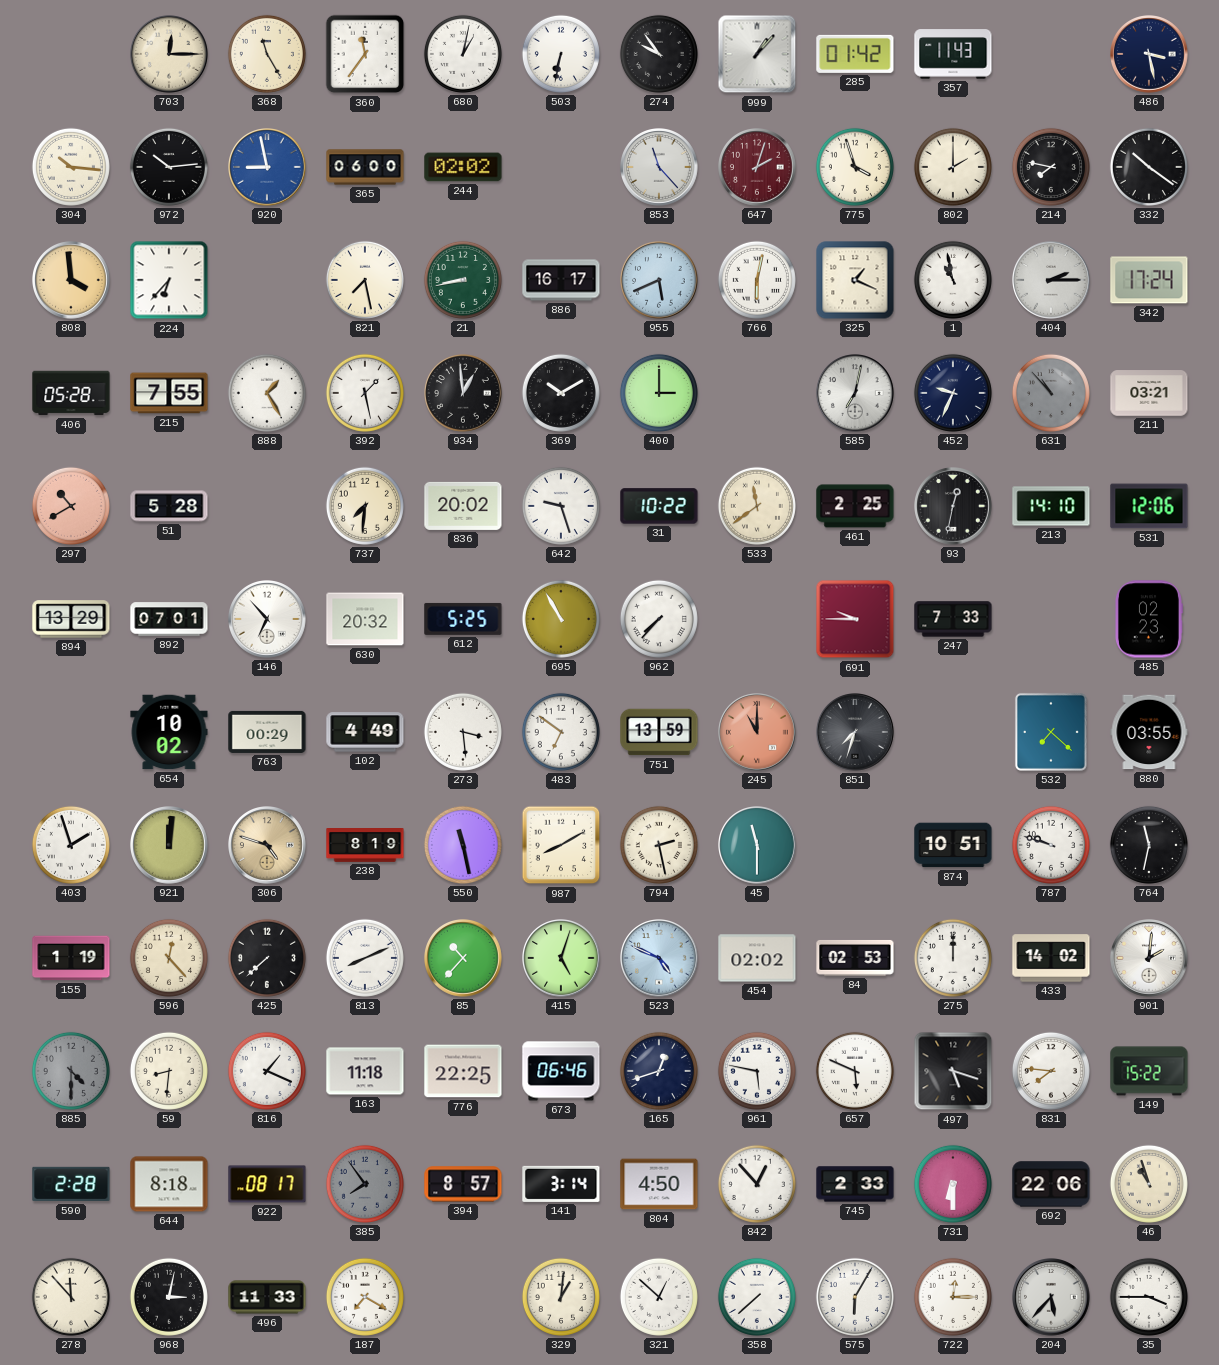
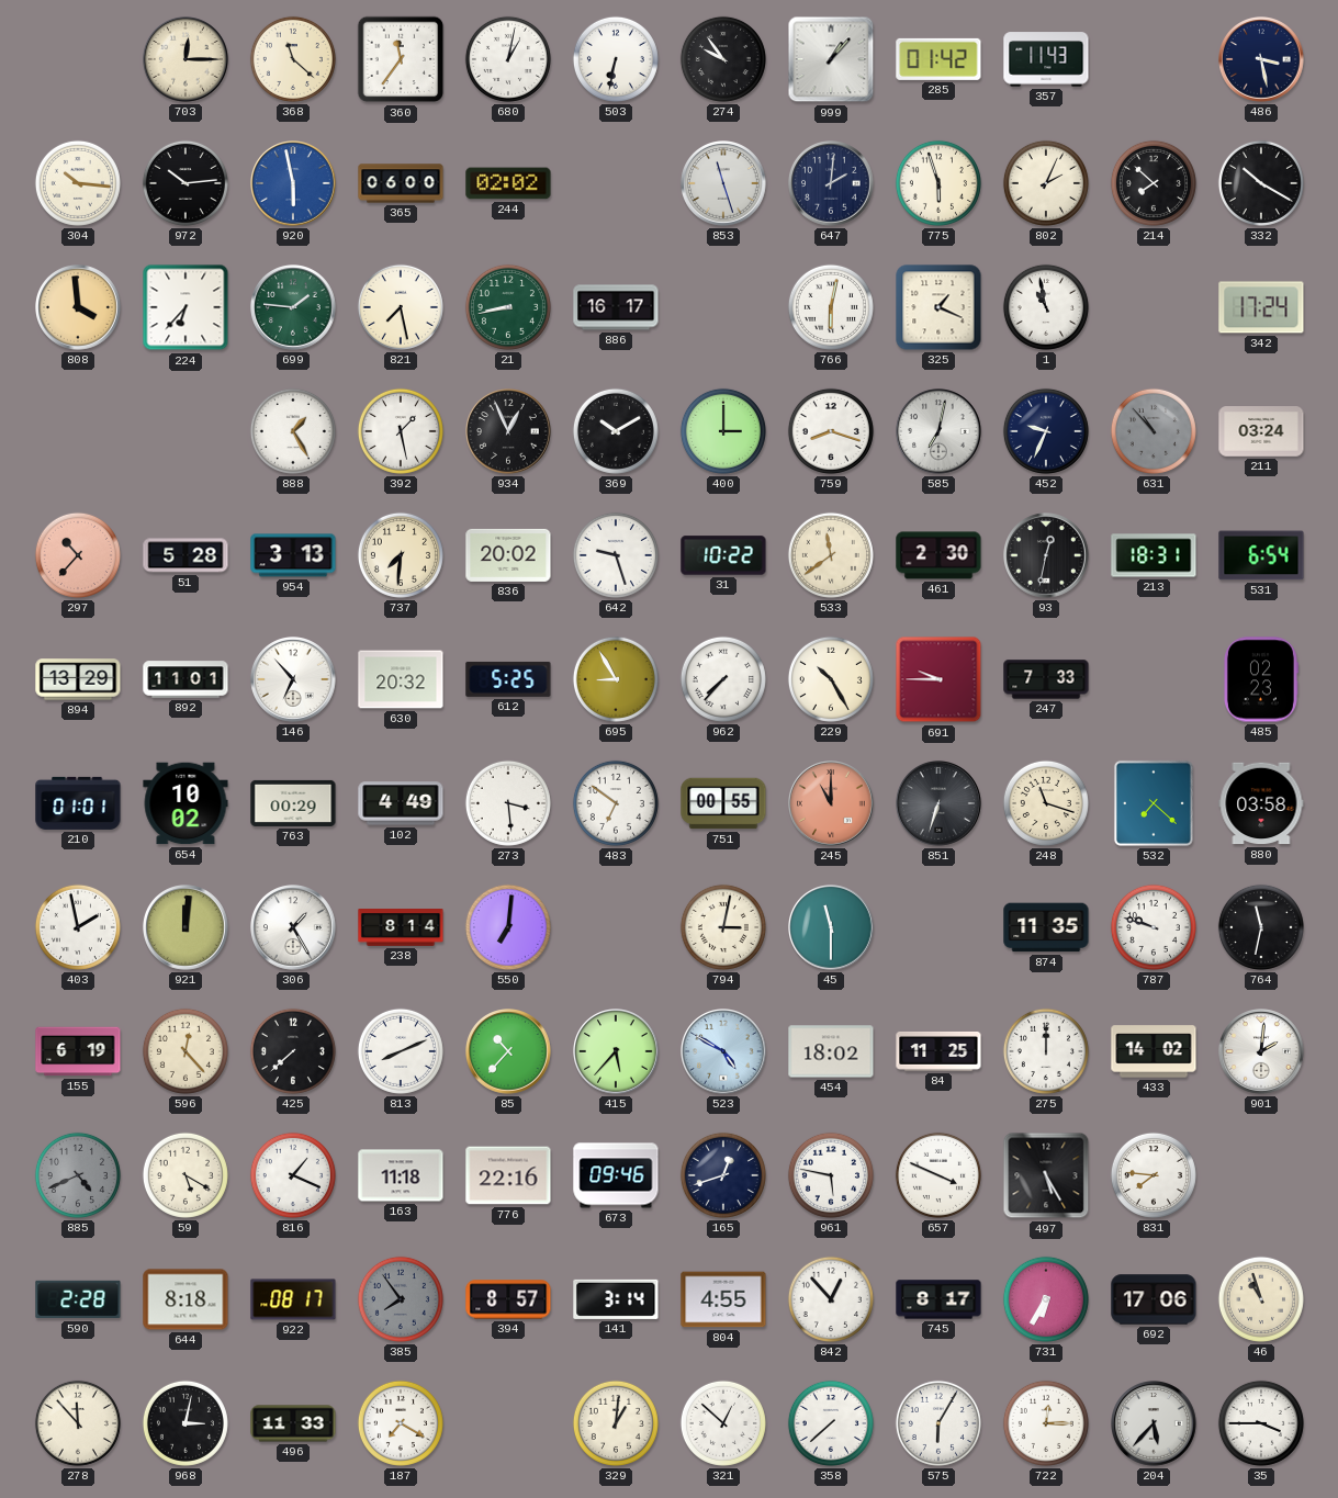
368: 11:25 -> 11:22
920: 8:58 -> 5:58
853: 11:23 -> 11:27
647: 2:03 -> 2:01
647 dial: burgundy -> navy
775: 3:57 -> 5:57
802: 2:00 -> 2:04
214: 7:47 -> 7:52
332: 10:21 -> 10:20
699: none -> 1:46
955: 5:41 -> none
404: 2:15 -> none
406: 05:28 -> none
215: 7:55 -> none
934: 12:59 -> 12:56
759: none -> 8:18
211: 03:21 -> 03:24
297: 10:40 -> 10:37
954: none -> 3:13
461: 2:25 -> 2:30
213: 14:10 -> 18:31
531: 12:06 -> 6:54
892: 07:01 -> 11:01
695: 10:55 -> 8:55
229: none -> 10:25
210: none -> 01:01
751: 13:59 -> 00:55
851: 7:33 -> 6:33
248: none -> 11:18
880: 03:55 -> 03:58
403: 1:57 -> 1:58
306: 4:48 -> 1:25
306 dial: champagne -> white
238: 8:19 -> 8:14
550: 11:28 -> 7:01
987: 8:10 -> none
794: 2:28 -> 3:02
874: 10:51 -> 11:35
155: 1:19 -> 6:19
415: 5:03 -> 5:37
523: 4:49 -> 4:50
454: 02:02 -> 18:02
84: 02:53 -> 11:25
885: 4:30 -> 4:41
59: 8:31 -> 5:20
776: 22:25 -> 22:16
673: 06:46 -> 09:46
657: 5:49 -> 3:49
497: 5:18 -> 5:25
149: 15:22 -> none
804: 4:50 -> 4:55
745: 2:33 -> 8:17
731: 6:30 -> 6:35
692: 22:06 -> 17:06
